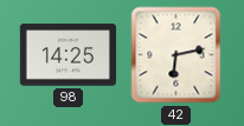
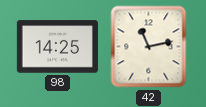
42: 6:13 -> 11:13
